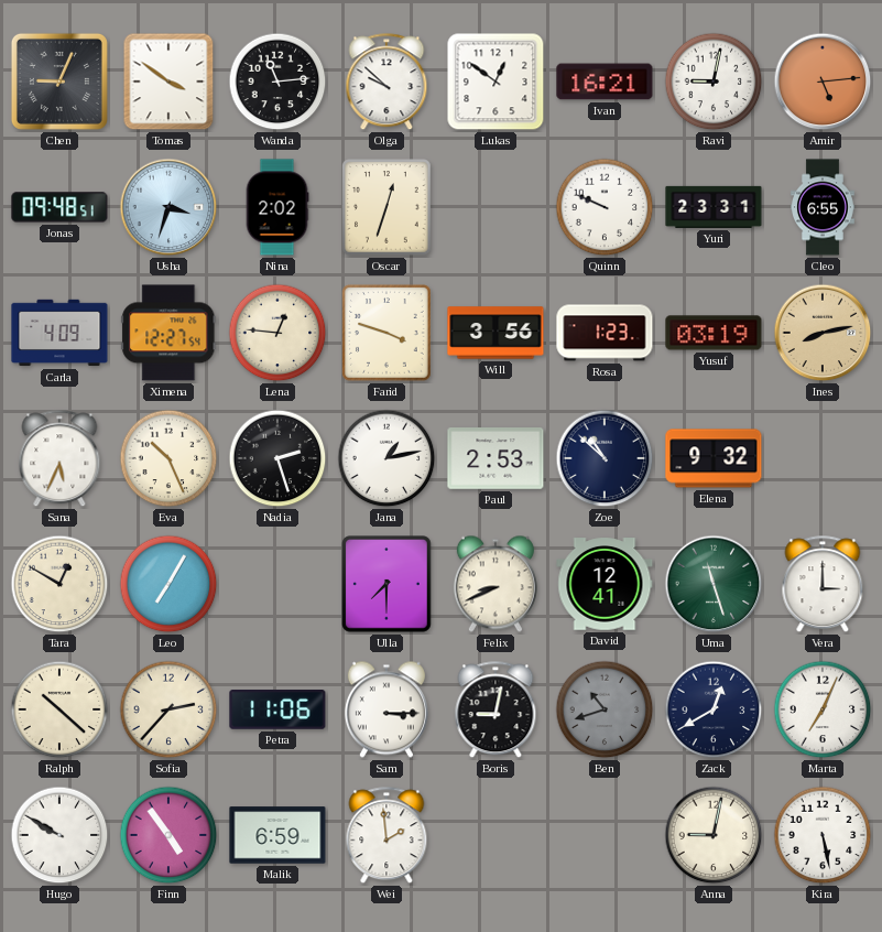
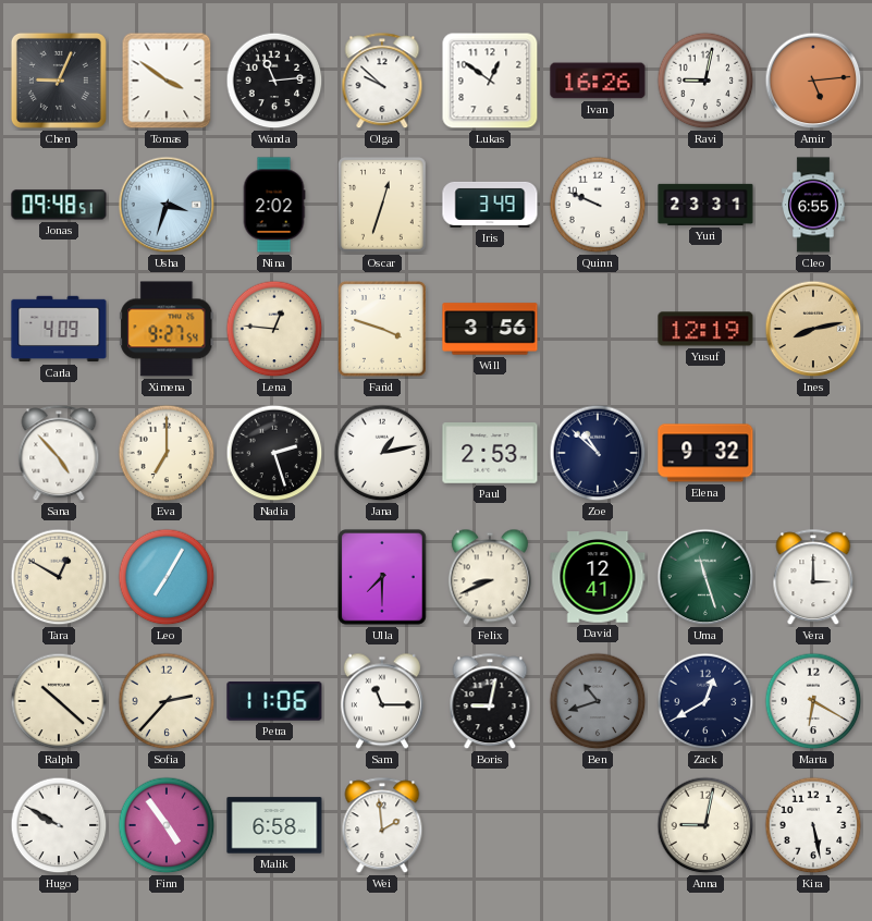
Ivan: 16:21 -> 16:26
Iris: none -> 3:49
Ximena: 12:27 -> 9:27
Rosa: 1:23 -> none
Yusuf: 03:19 -> 12:19
Sana: 5:34 -> 4:53
Eva: 10:26 -> 7:00
Sam: 3:15 -> 11:15
Marta: 7:04 -> 6:20
Malik: 6:59 -> 6:58
